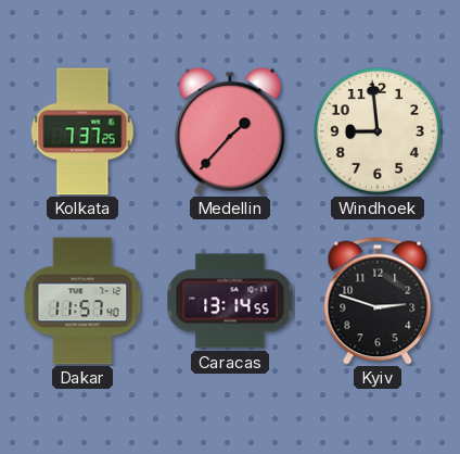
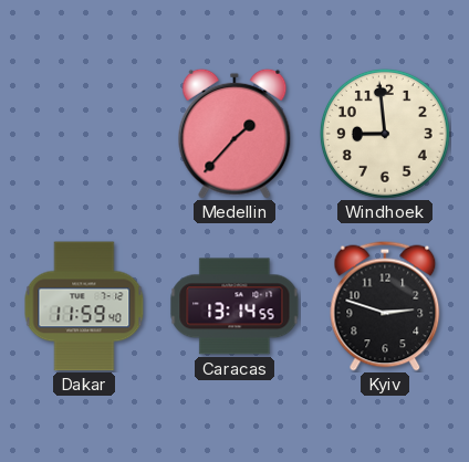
Kolkata: 7:37 -> none
Dakar: 11:57 -> 11:59
